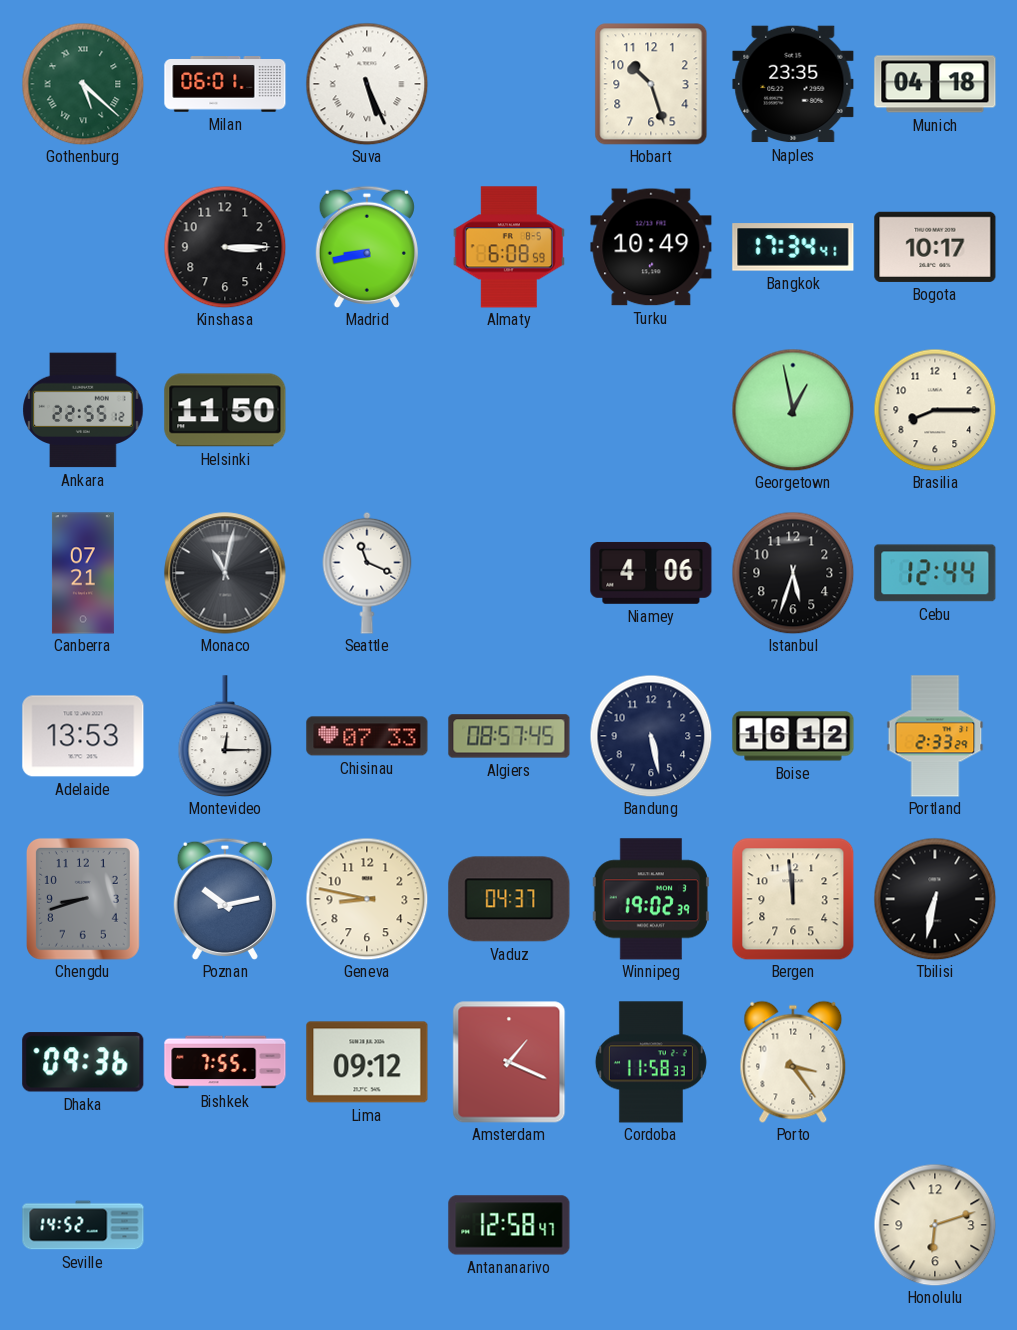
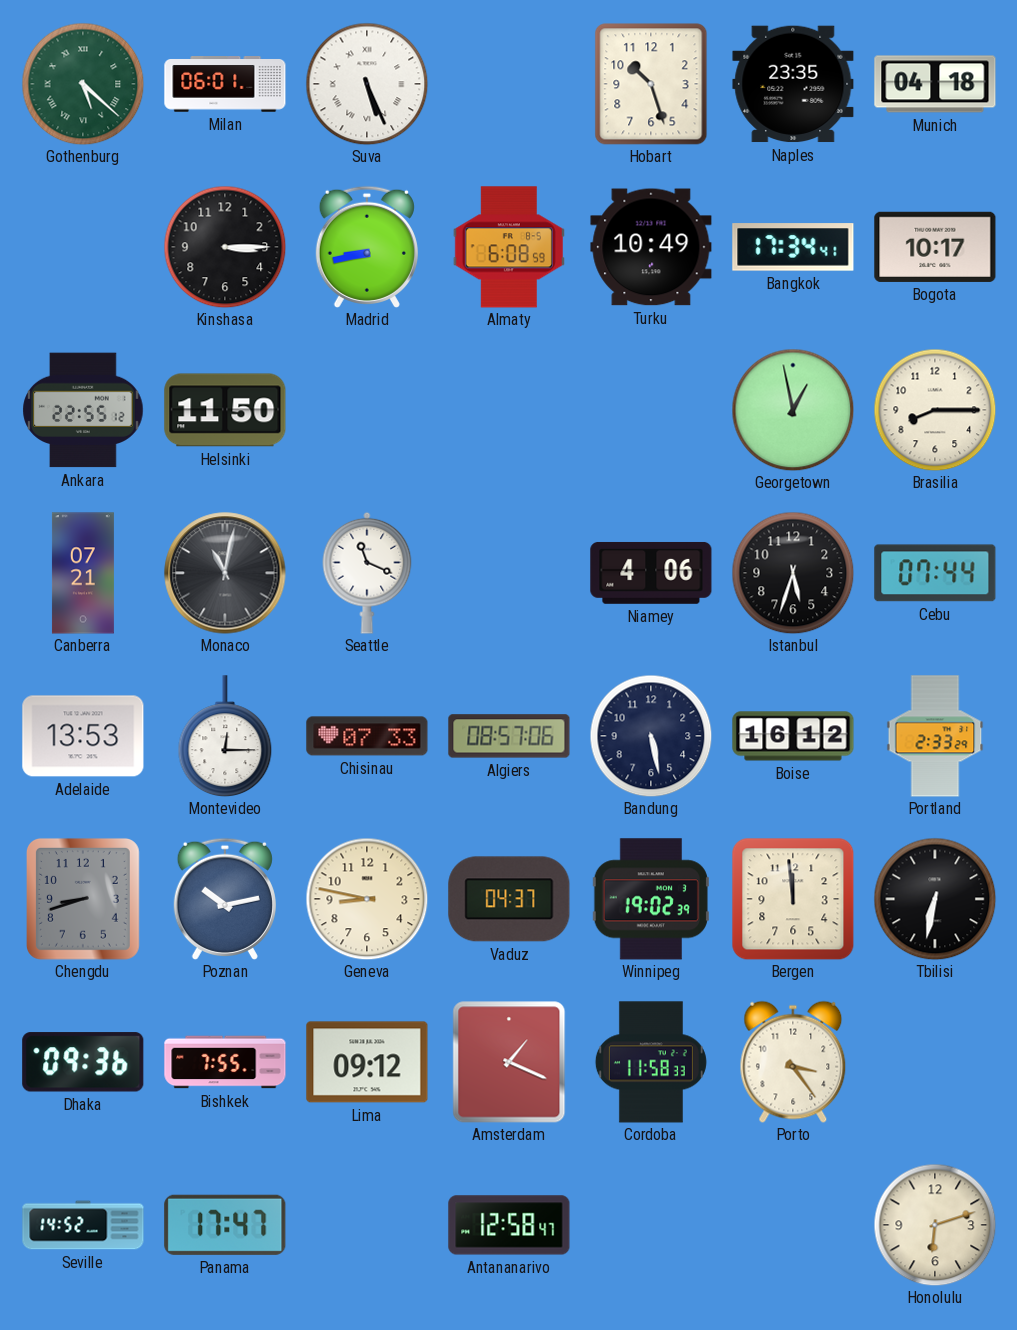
Cebu: 12:44 -> 07:44
Algiers: 08:57:45 -> 08:57:06
Panama: none -> 17:47
